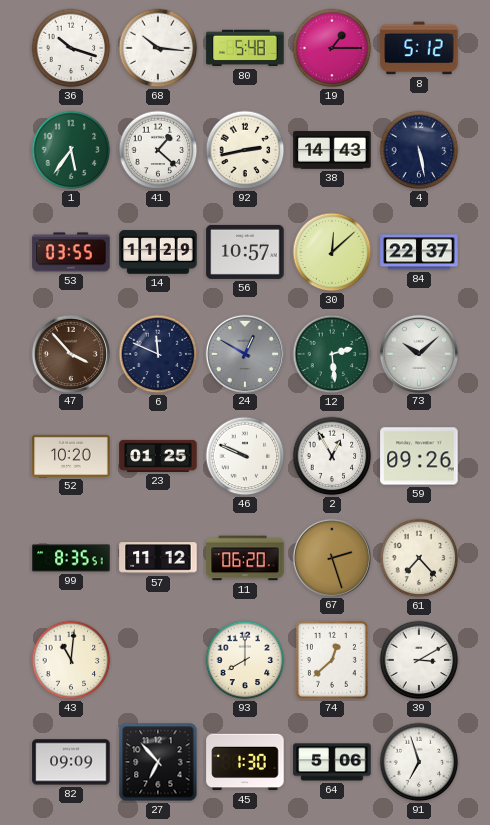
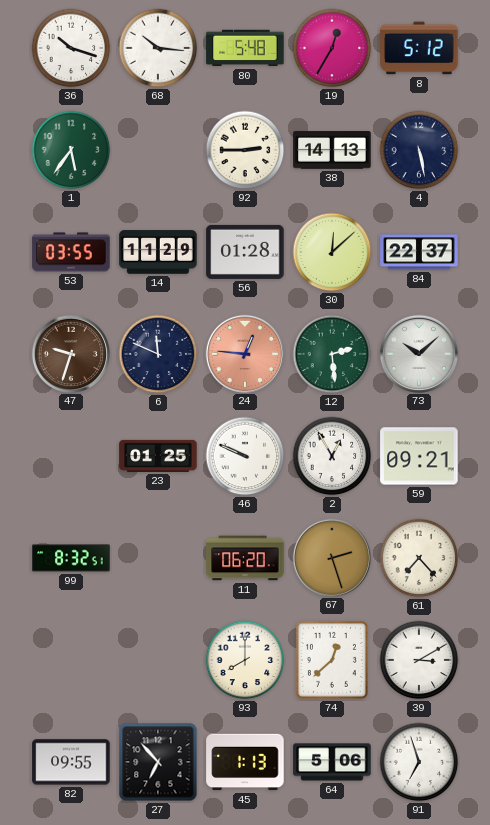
19: 1:15 -> 12:35
41: 1:22 -> none
92: 2:43 -> 2:45
38: 14:43 -> 14:13
56: 10:57 -> 01:28
47: 3:53 -> 9:33
24: 12:50 -> 12:46
24 dial: grey -> salmon
52: 10:20 -> none
59: 09:26 -> 09:21
99: 8:35 -> 8:32
57: 11:12 -> none
43: 11:01 -> none
82: 09:09 -> 09:55
45: 1:30 -> 1:13
